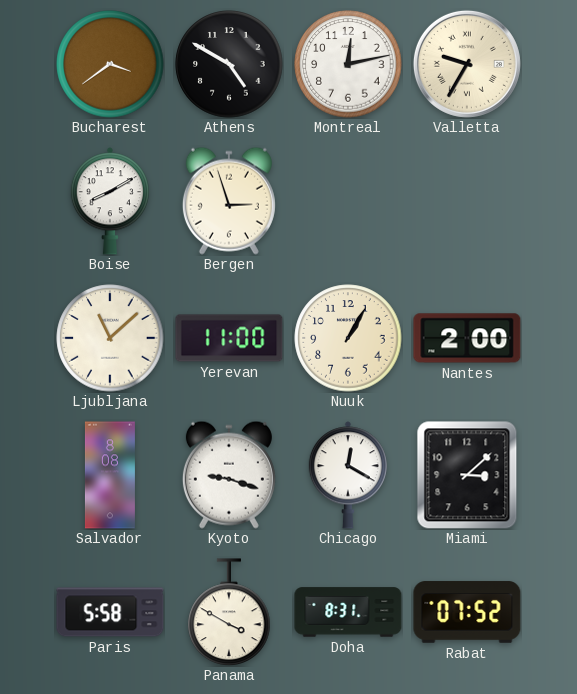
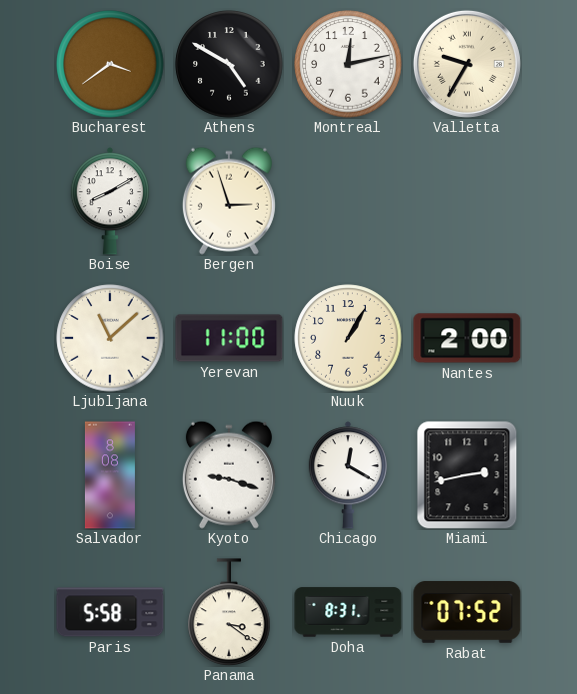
Miami: 3:08 -> 2:43
Panama: 3:50 -> 3:21
